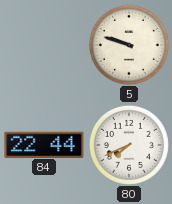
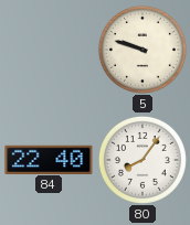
84: 22:44 -> 22:40
80: 7:41 -> 8:06
